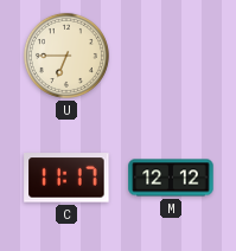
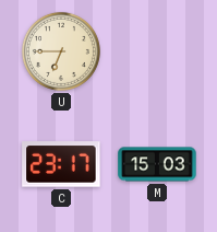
C: 11:17 -> 23:17
M: 12:12 -> 15:03
